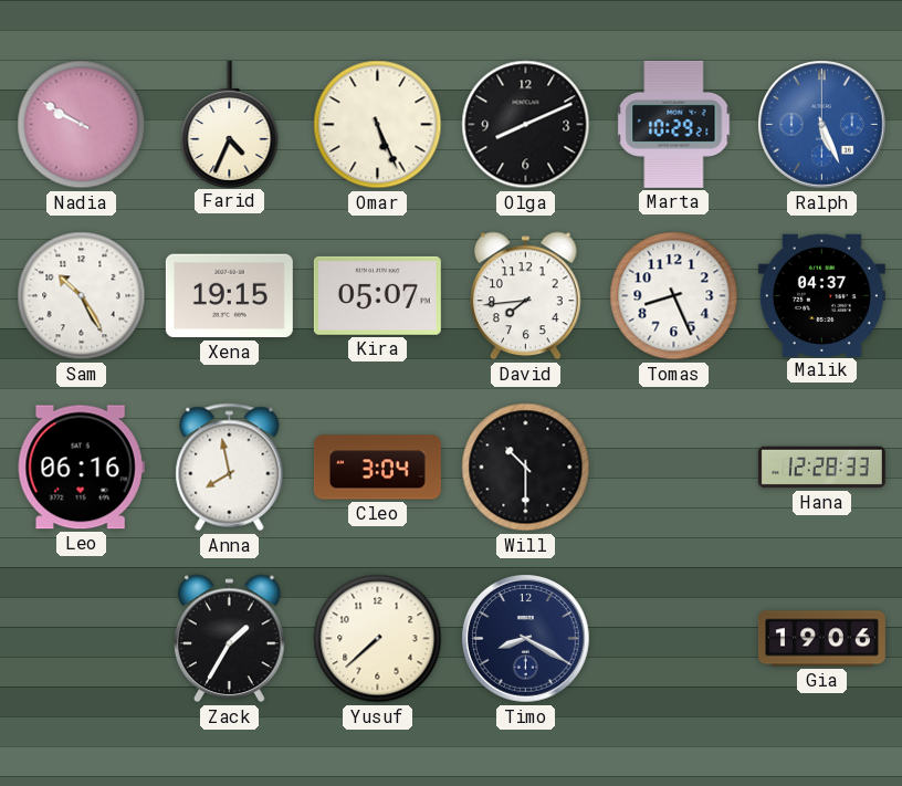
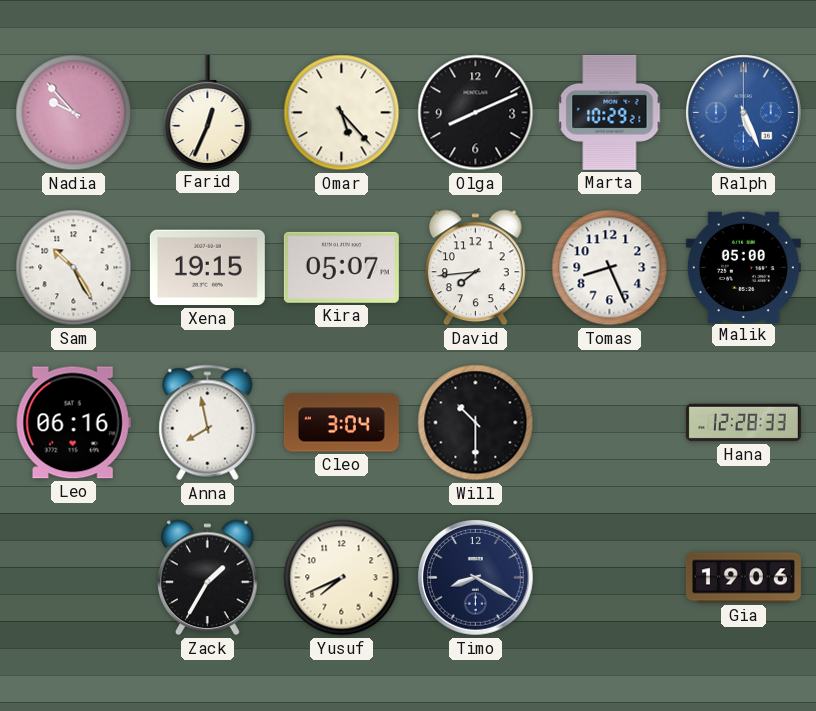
Nadia: 9:50 -> 9:53
Farid: 4:34 -> 12:34
Omar: 5:26 -> 5:23
Malik: 04:37 -> 05:00
Yusuf: 7:38 -> 7:41
